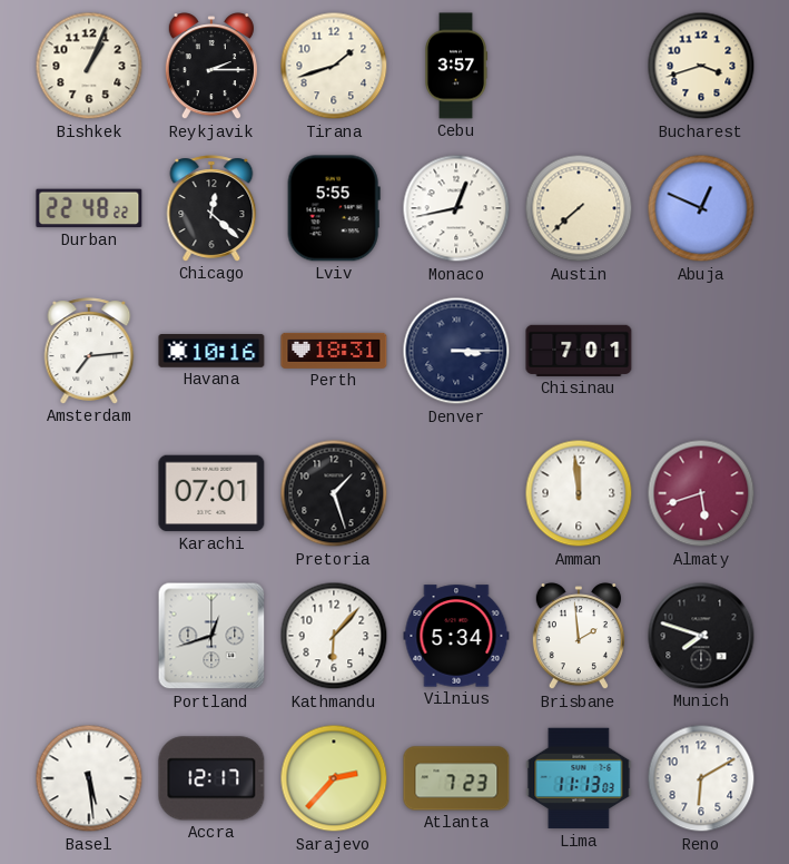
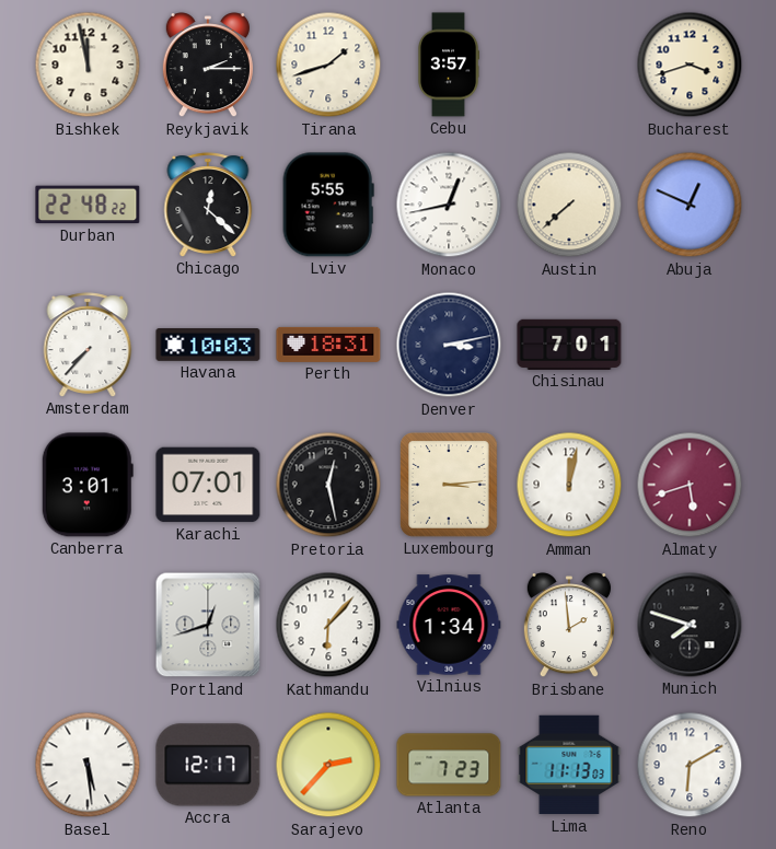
Bishkek: 1:04 -> 11:58
Amsterdam: 7:14 -> 7:37
Havana: 10:16 -> 10:03
Denver: 3:15 -> 3:13
Canberra: none -> 3:01
Pretoria: 1:27 -> 12:28
Luxembourg: none -> 3:14
Amman: 11:59 -> 12:02
Vilnius: 5:34 -> 1:34
